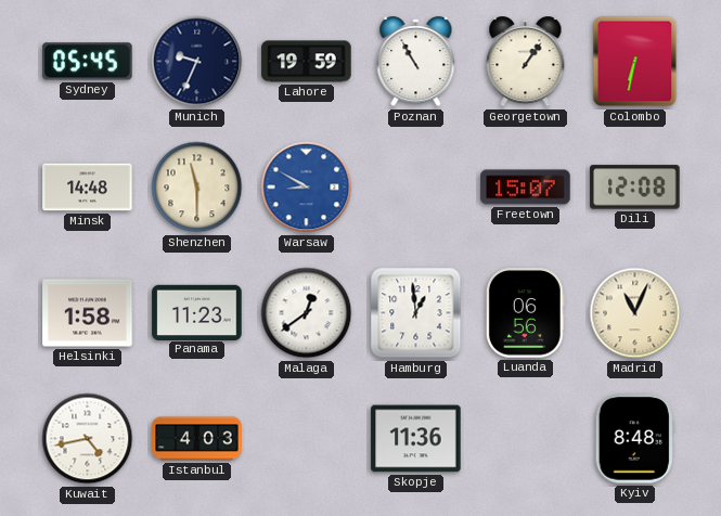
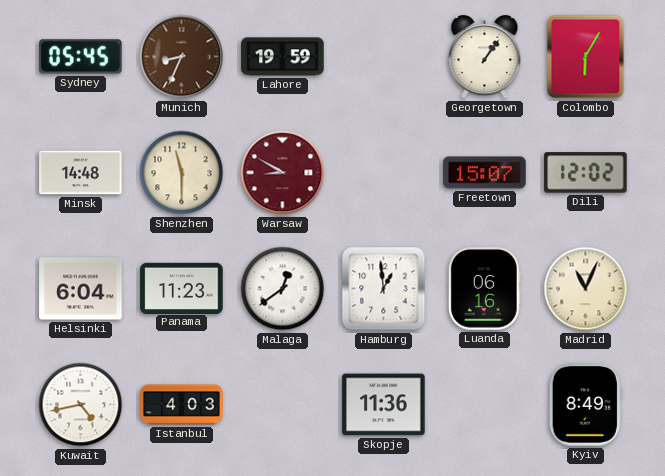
Munich: 9:34 -> 8:34
Munich dial: navy -> brown
Poznan: 10:55 -> none
Colombo: 6:32 -> 6:05
Warsaw dial: blue -> burgundy
Dili: 12:08 -> 12:02
Helsinki: 1:58 -> 6:04
Luanda: 06:56 -> 06:16
Kyiv: 8:48 -> 8:49
